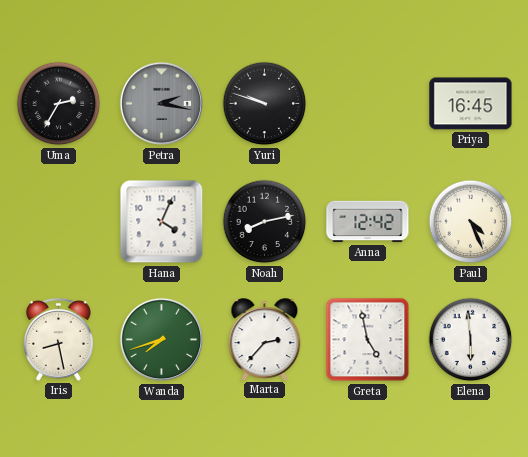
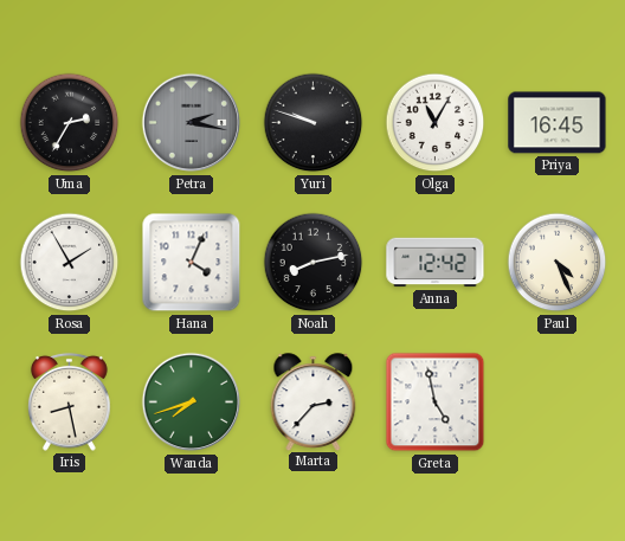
Olga: none -> 11:05
Rosa: none -> 1:55
Elena: 5:59 -> none
